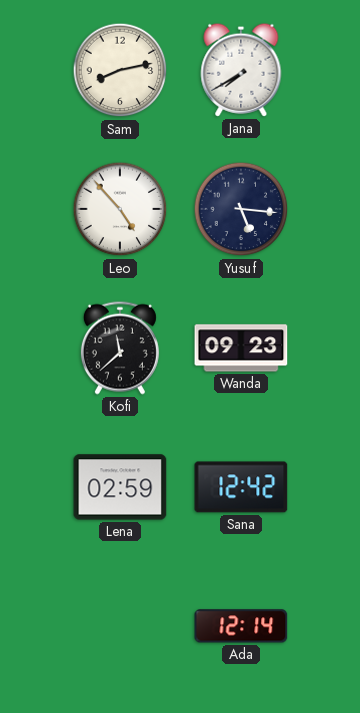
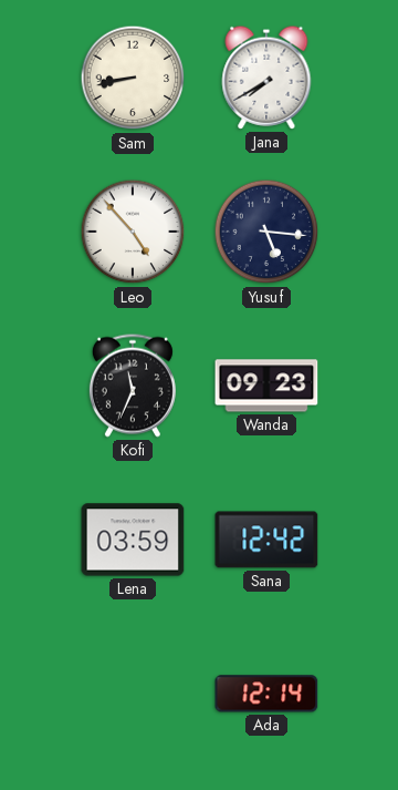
Sam: 8:13 -> 8:43
Kofi: 11:38 -> 11:34
Lena: 02:59 -> 03:59
